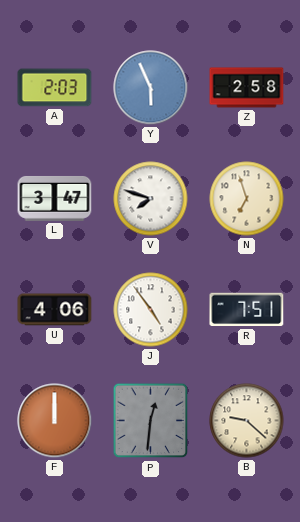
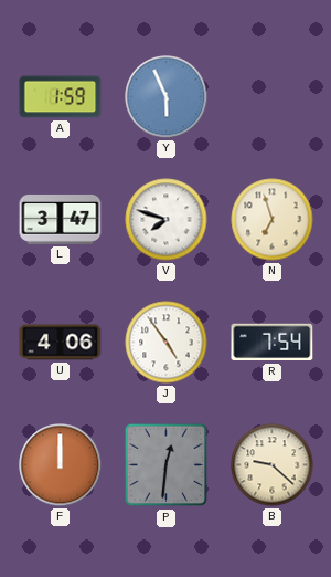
A: 2:03 -> 1:59
Z: 2:58 -> none
R: 7:51 -> 7:54
